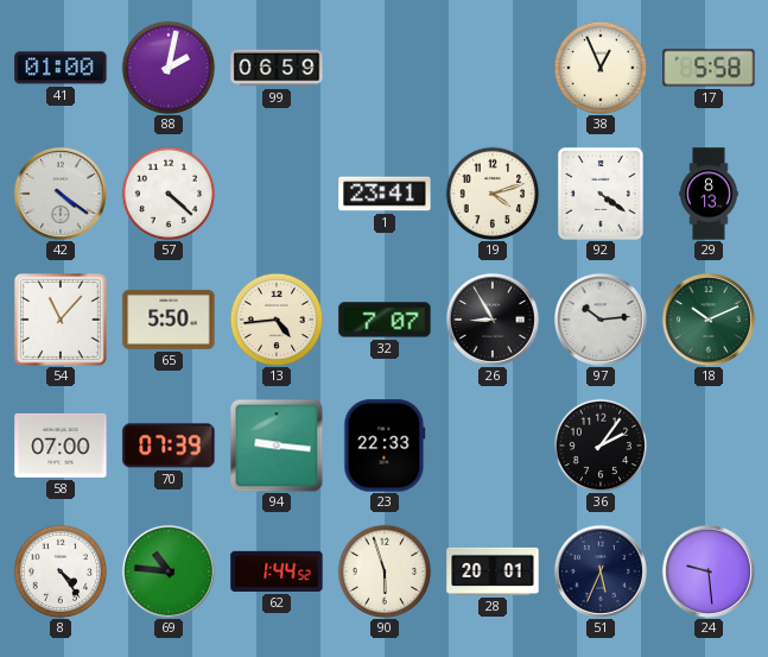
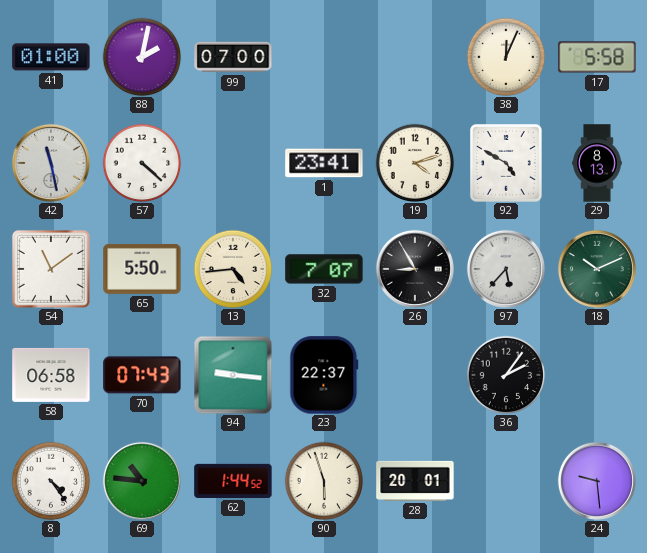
99: 06:59 -> 07:00
38: 12:56 -> 12:04
42: 4:21 -> 11:28
92: 4:21 -> 4:50
54: 11:07 -> 11:09
97: 10:14 -> 5:37
58: 07:00 -> 06:58
70: 07:39 -> 07:43
23: 22:33 -> 22:37
51: 5:34 -> none
